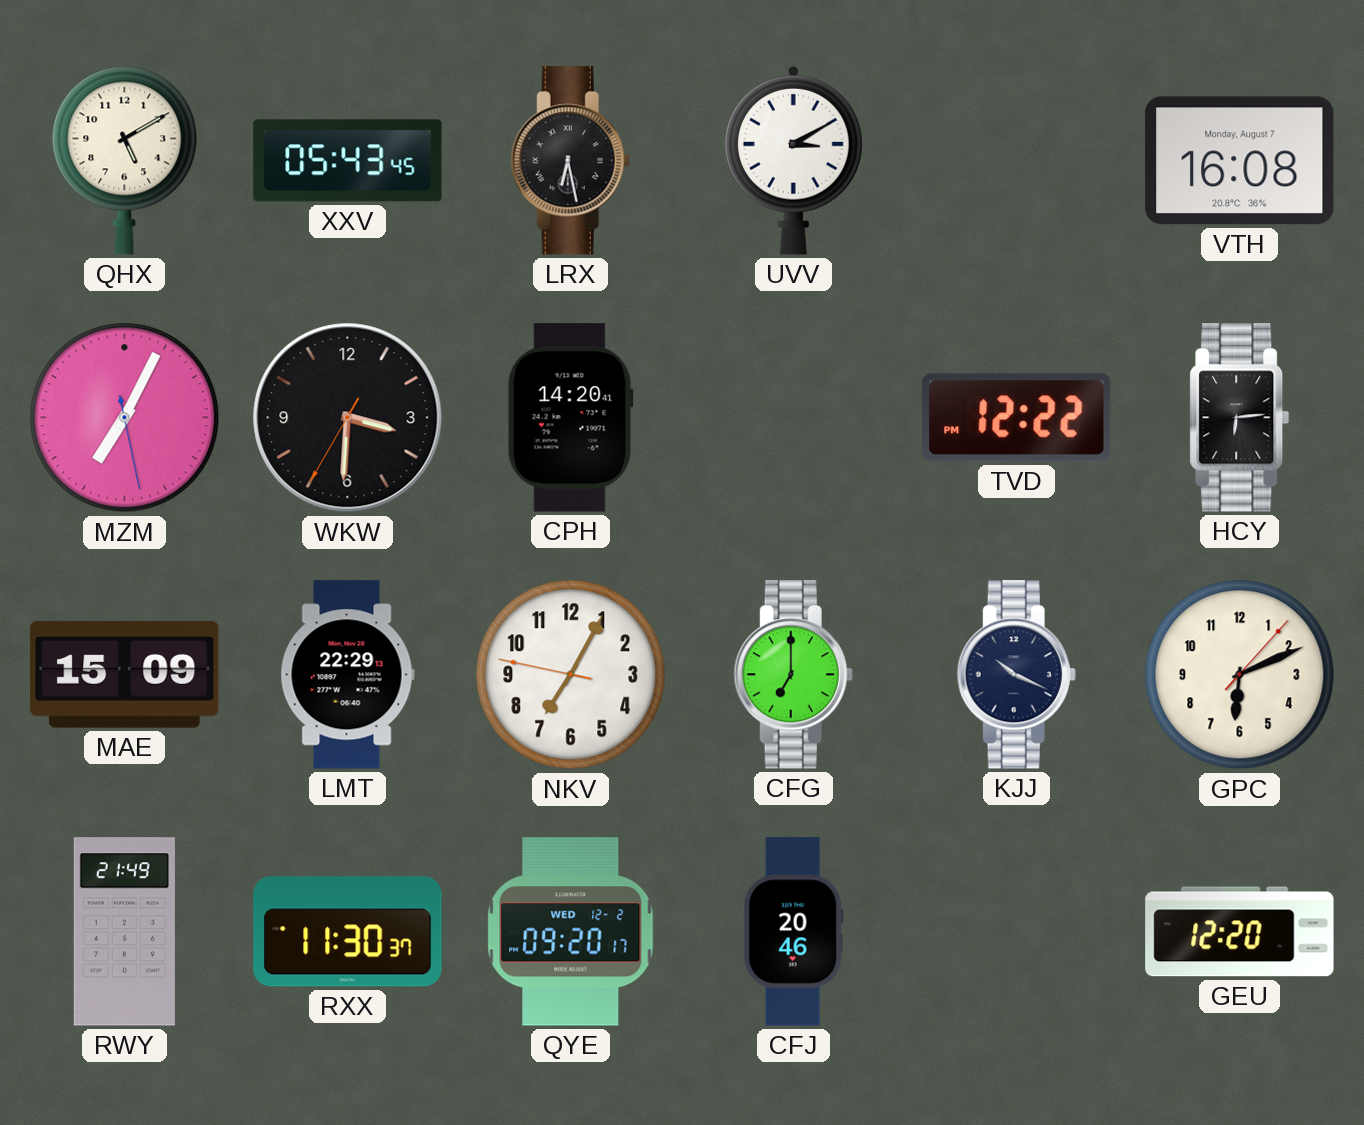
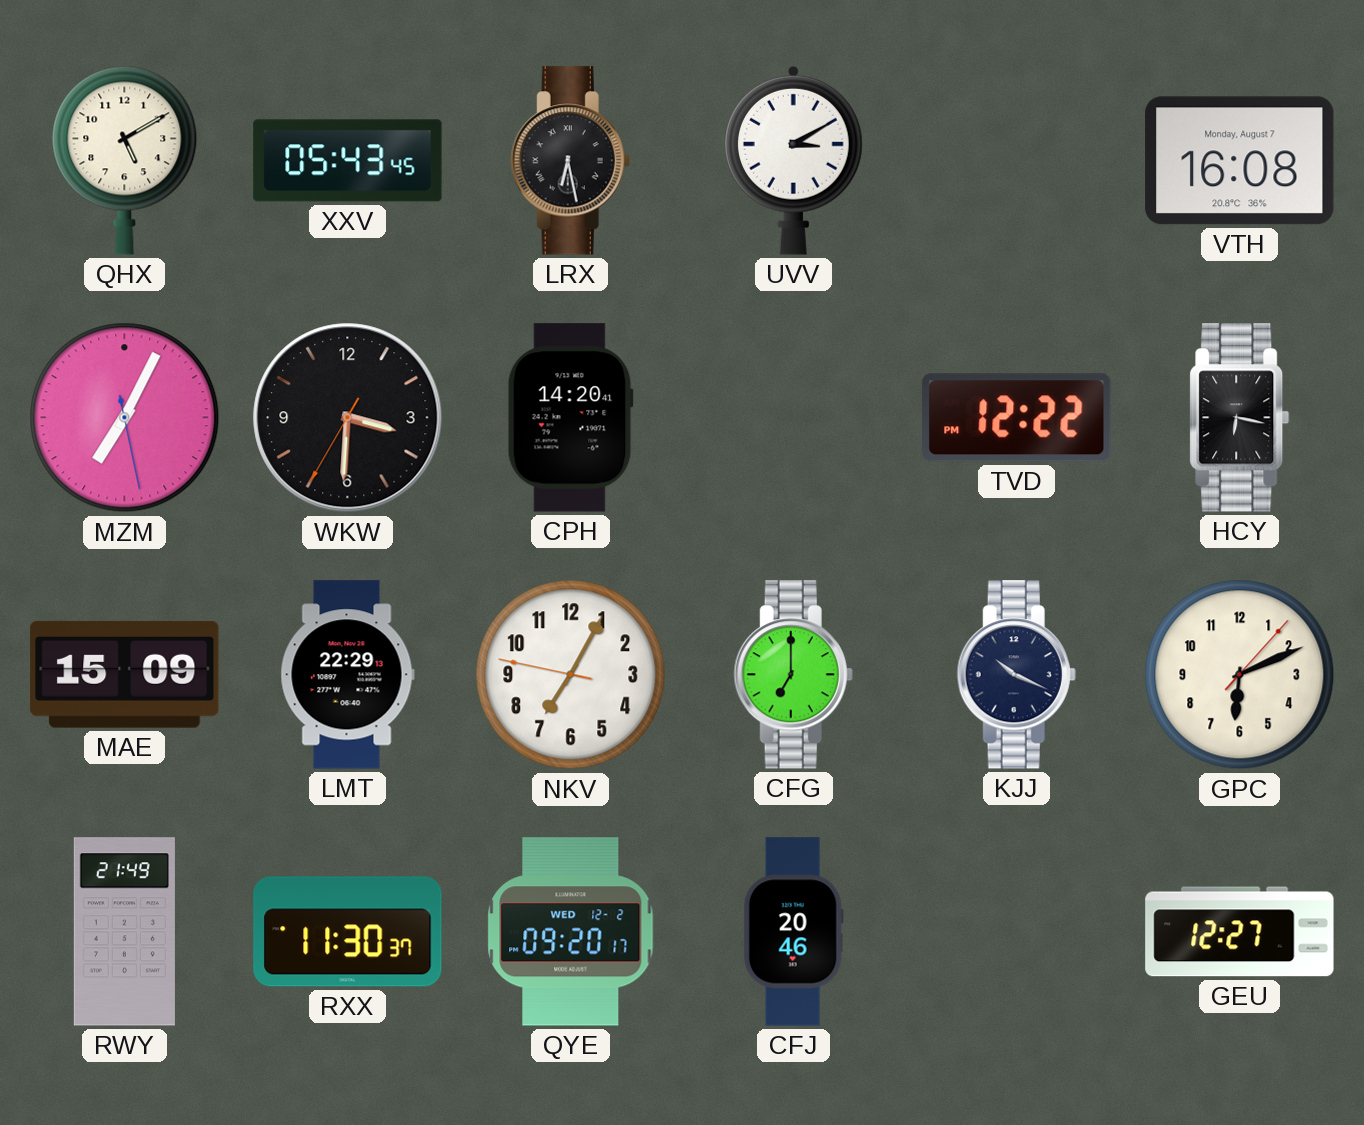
HCY: 6:14 -> 6:17
GEU: 12:20 -> 12:27
